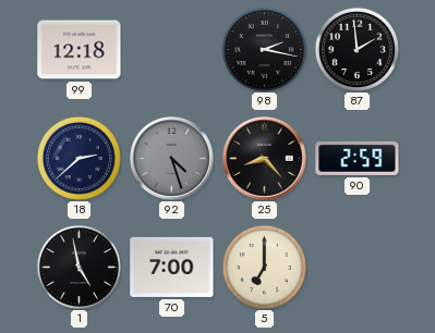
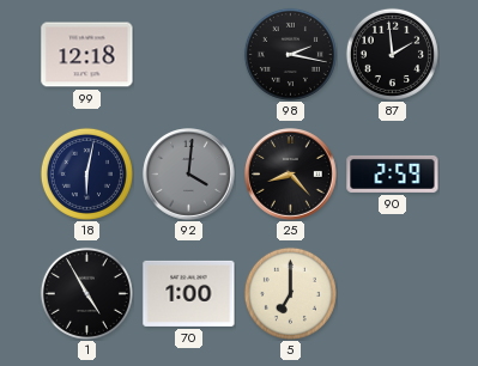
18: 2:38 -> 6:02
92: 4:27 -> 4:01
1: 4:58 -> 4:55
70: 7:00 -> 1:00
